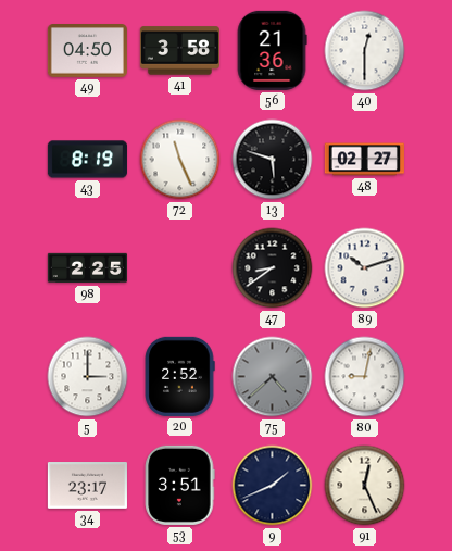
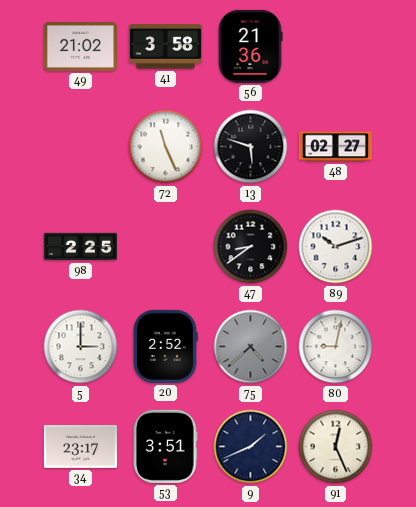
49: 04:50 -> 21:02
40: 12:30 -> none
43: 8:19 -> none
